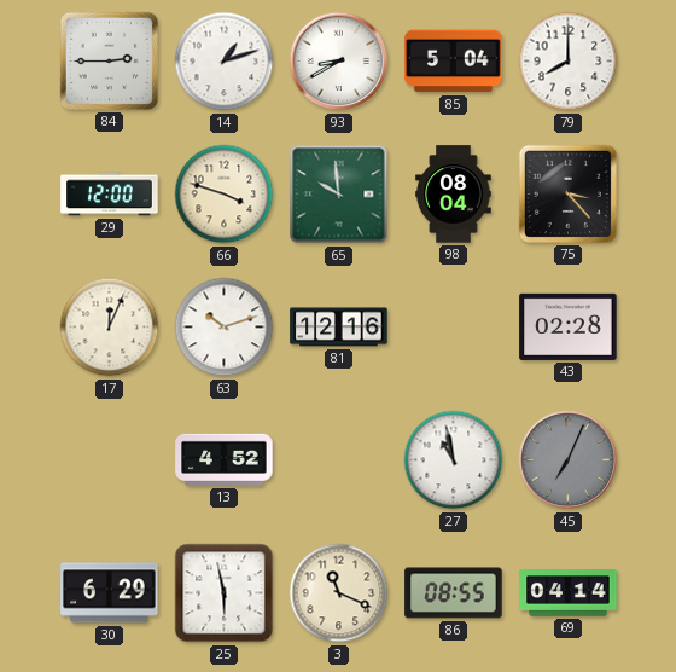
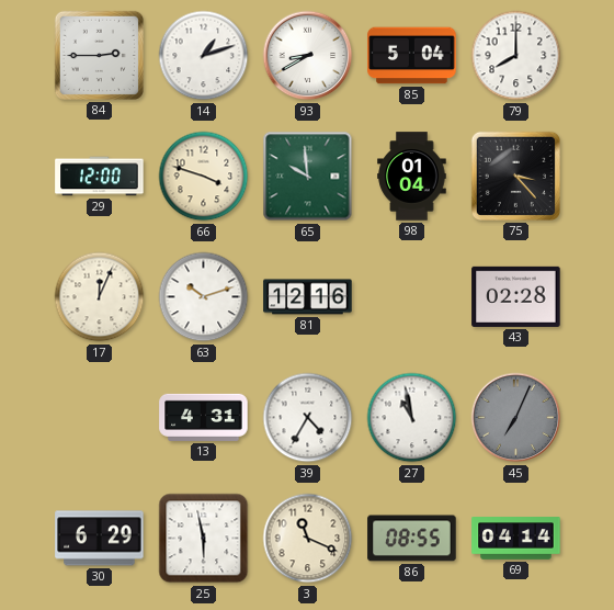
98: 08:04 -> 01:04
13: 4:52 -> 4:31
39: none -> 4:35
